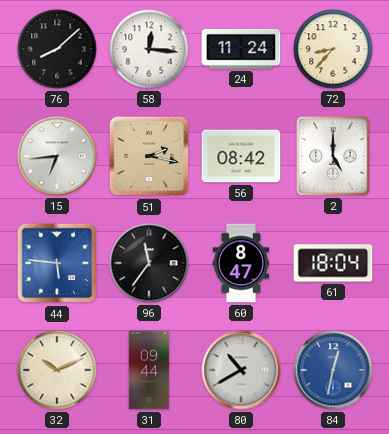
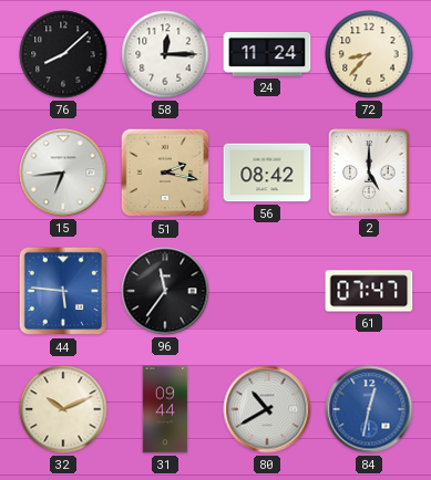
58: 12:16 -> 12:15
60: 8:47 -> none
61: 18:04 -> 07:47
